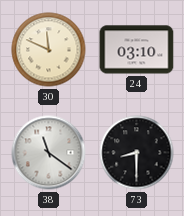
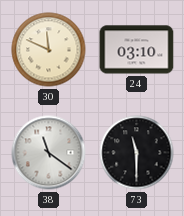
73: 8:30 -> 11:30
